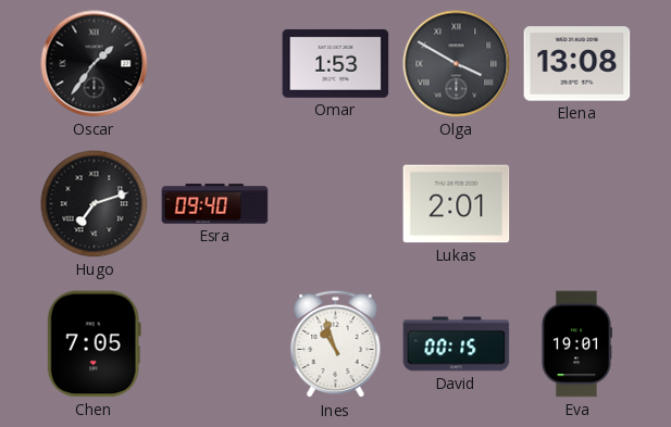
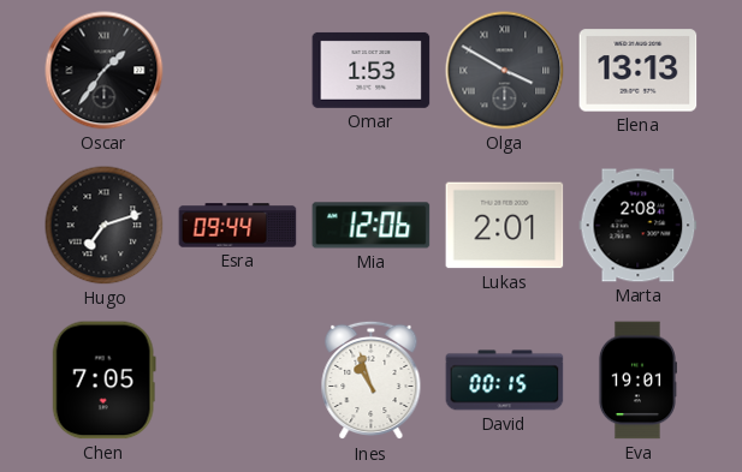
Elena: 13:08 -> 13:13
Esra: 09:40 -> 09:44
Mia: none -> 12:06
Marta: none -> 2:08
